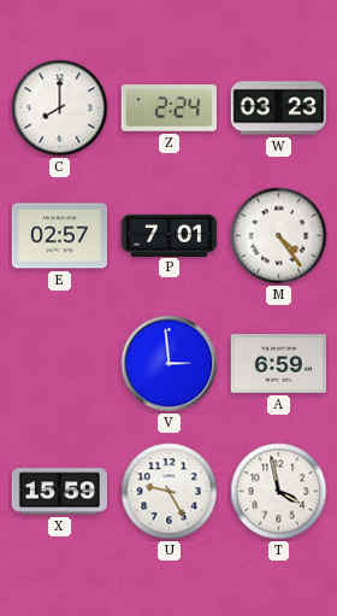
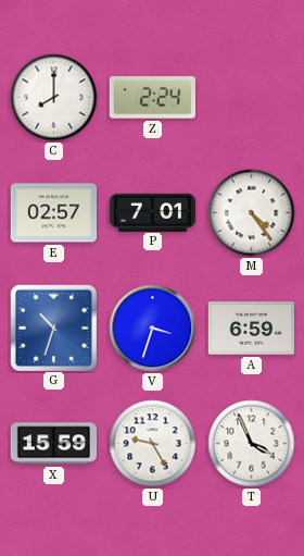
W: 03:23 -> none
G: none -> 10:33
V: 2:59 -> 3:33
T: 3:58 -> 3:56
